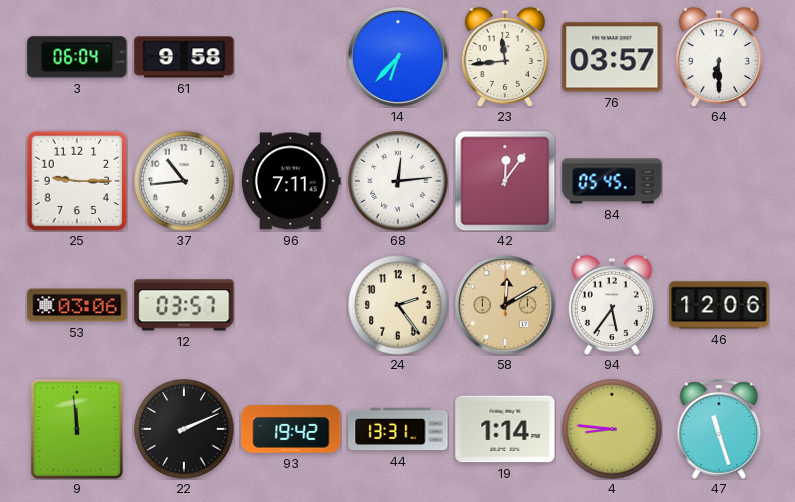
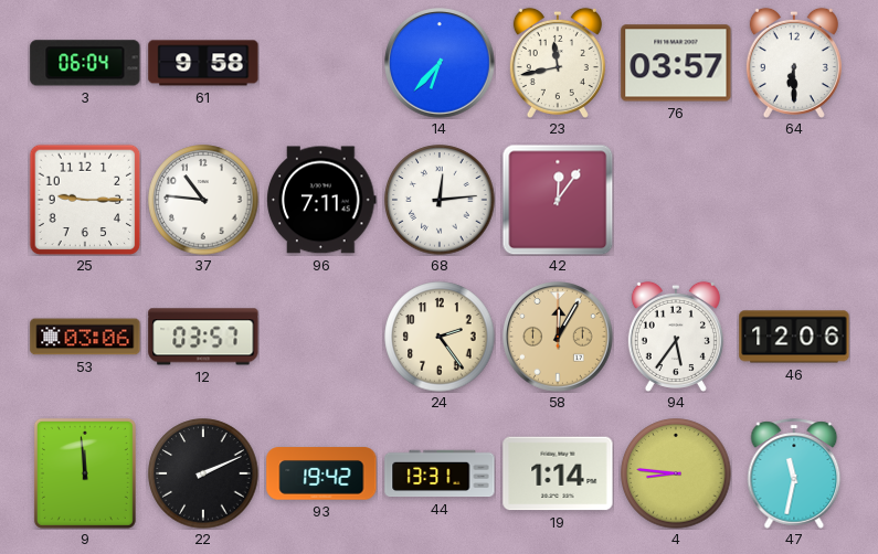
23: 11:44 -> 11:43
37: 10:44 -> 10:46
84: 05:45 -> none
58: 12:10 -> 12:05
47: 11:27 -> 11:32
